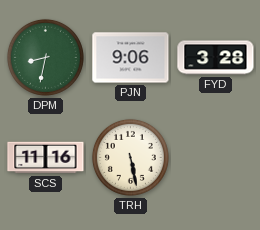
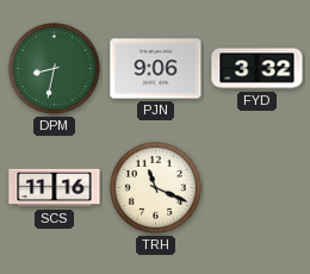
FYD: 3:28 -> 3:32
TRH: 5:28 -> 11:19
